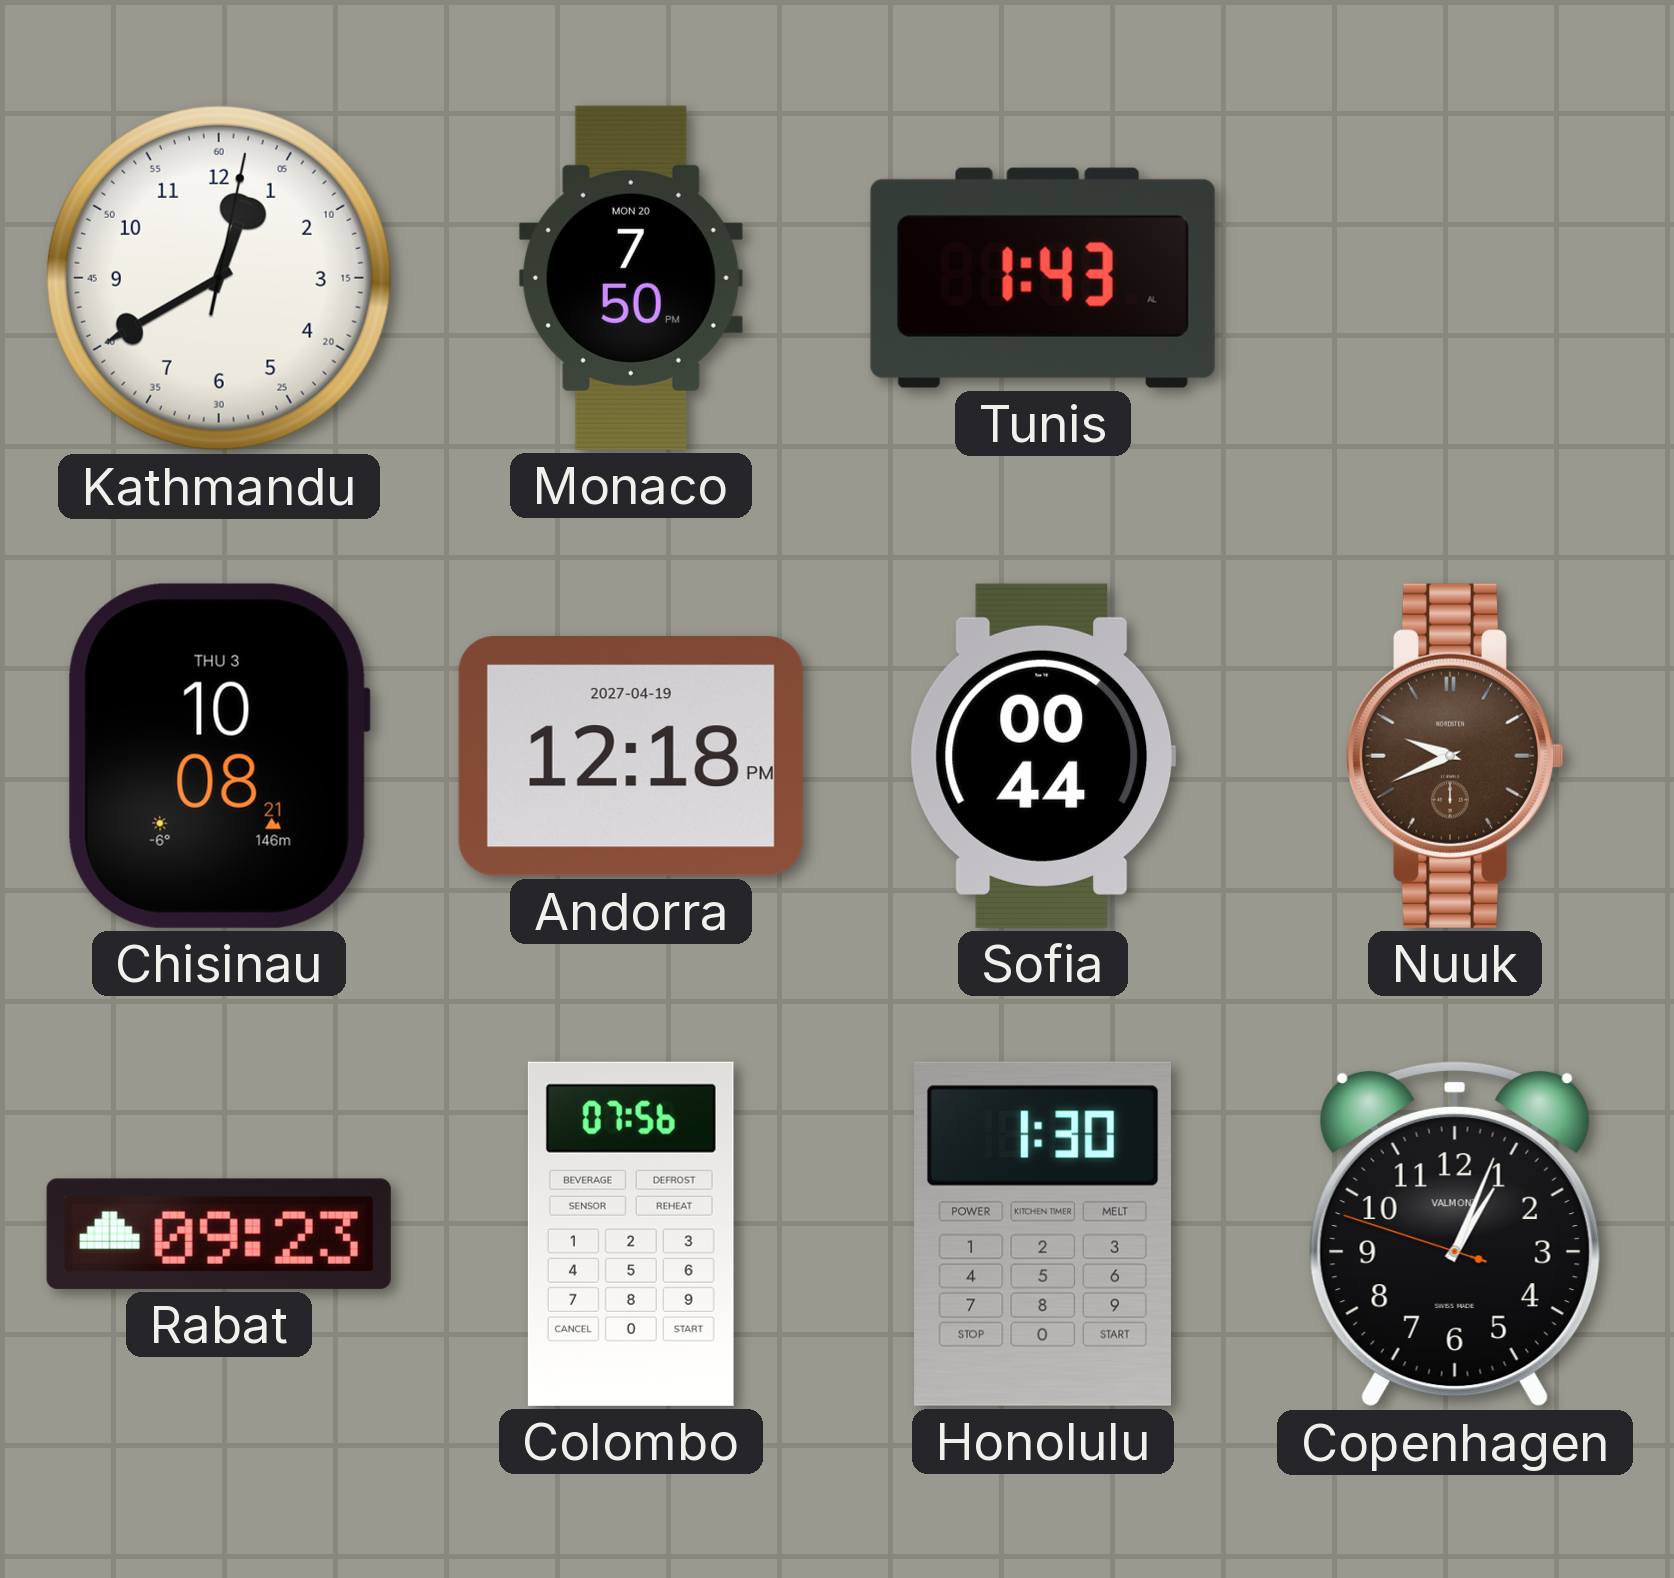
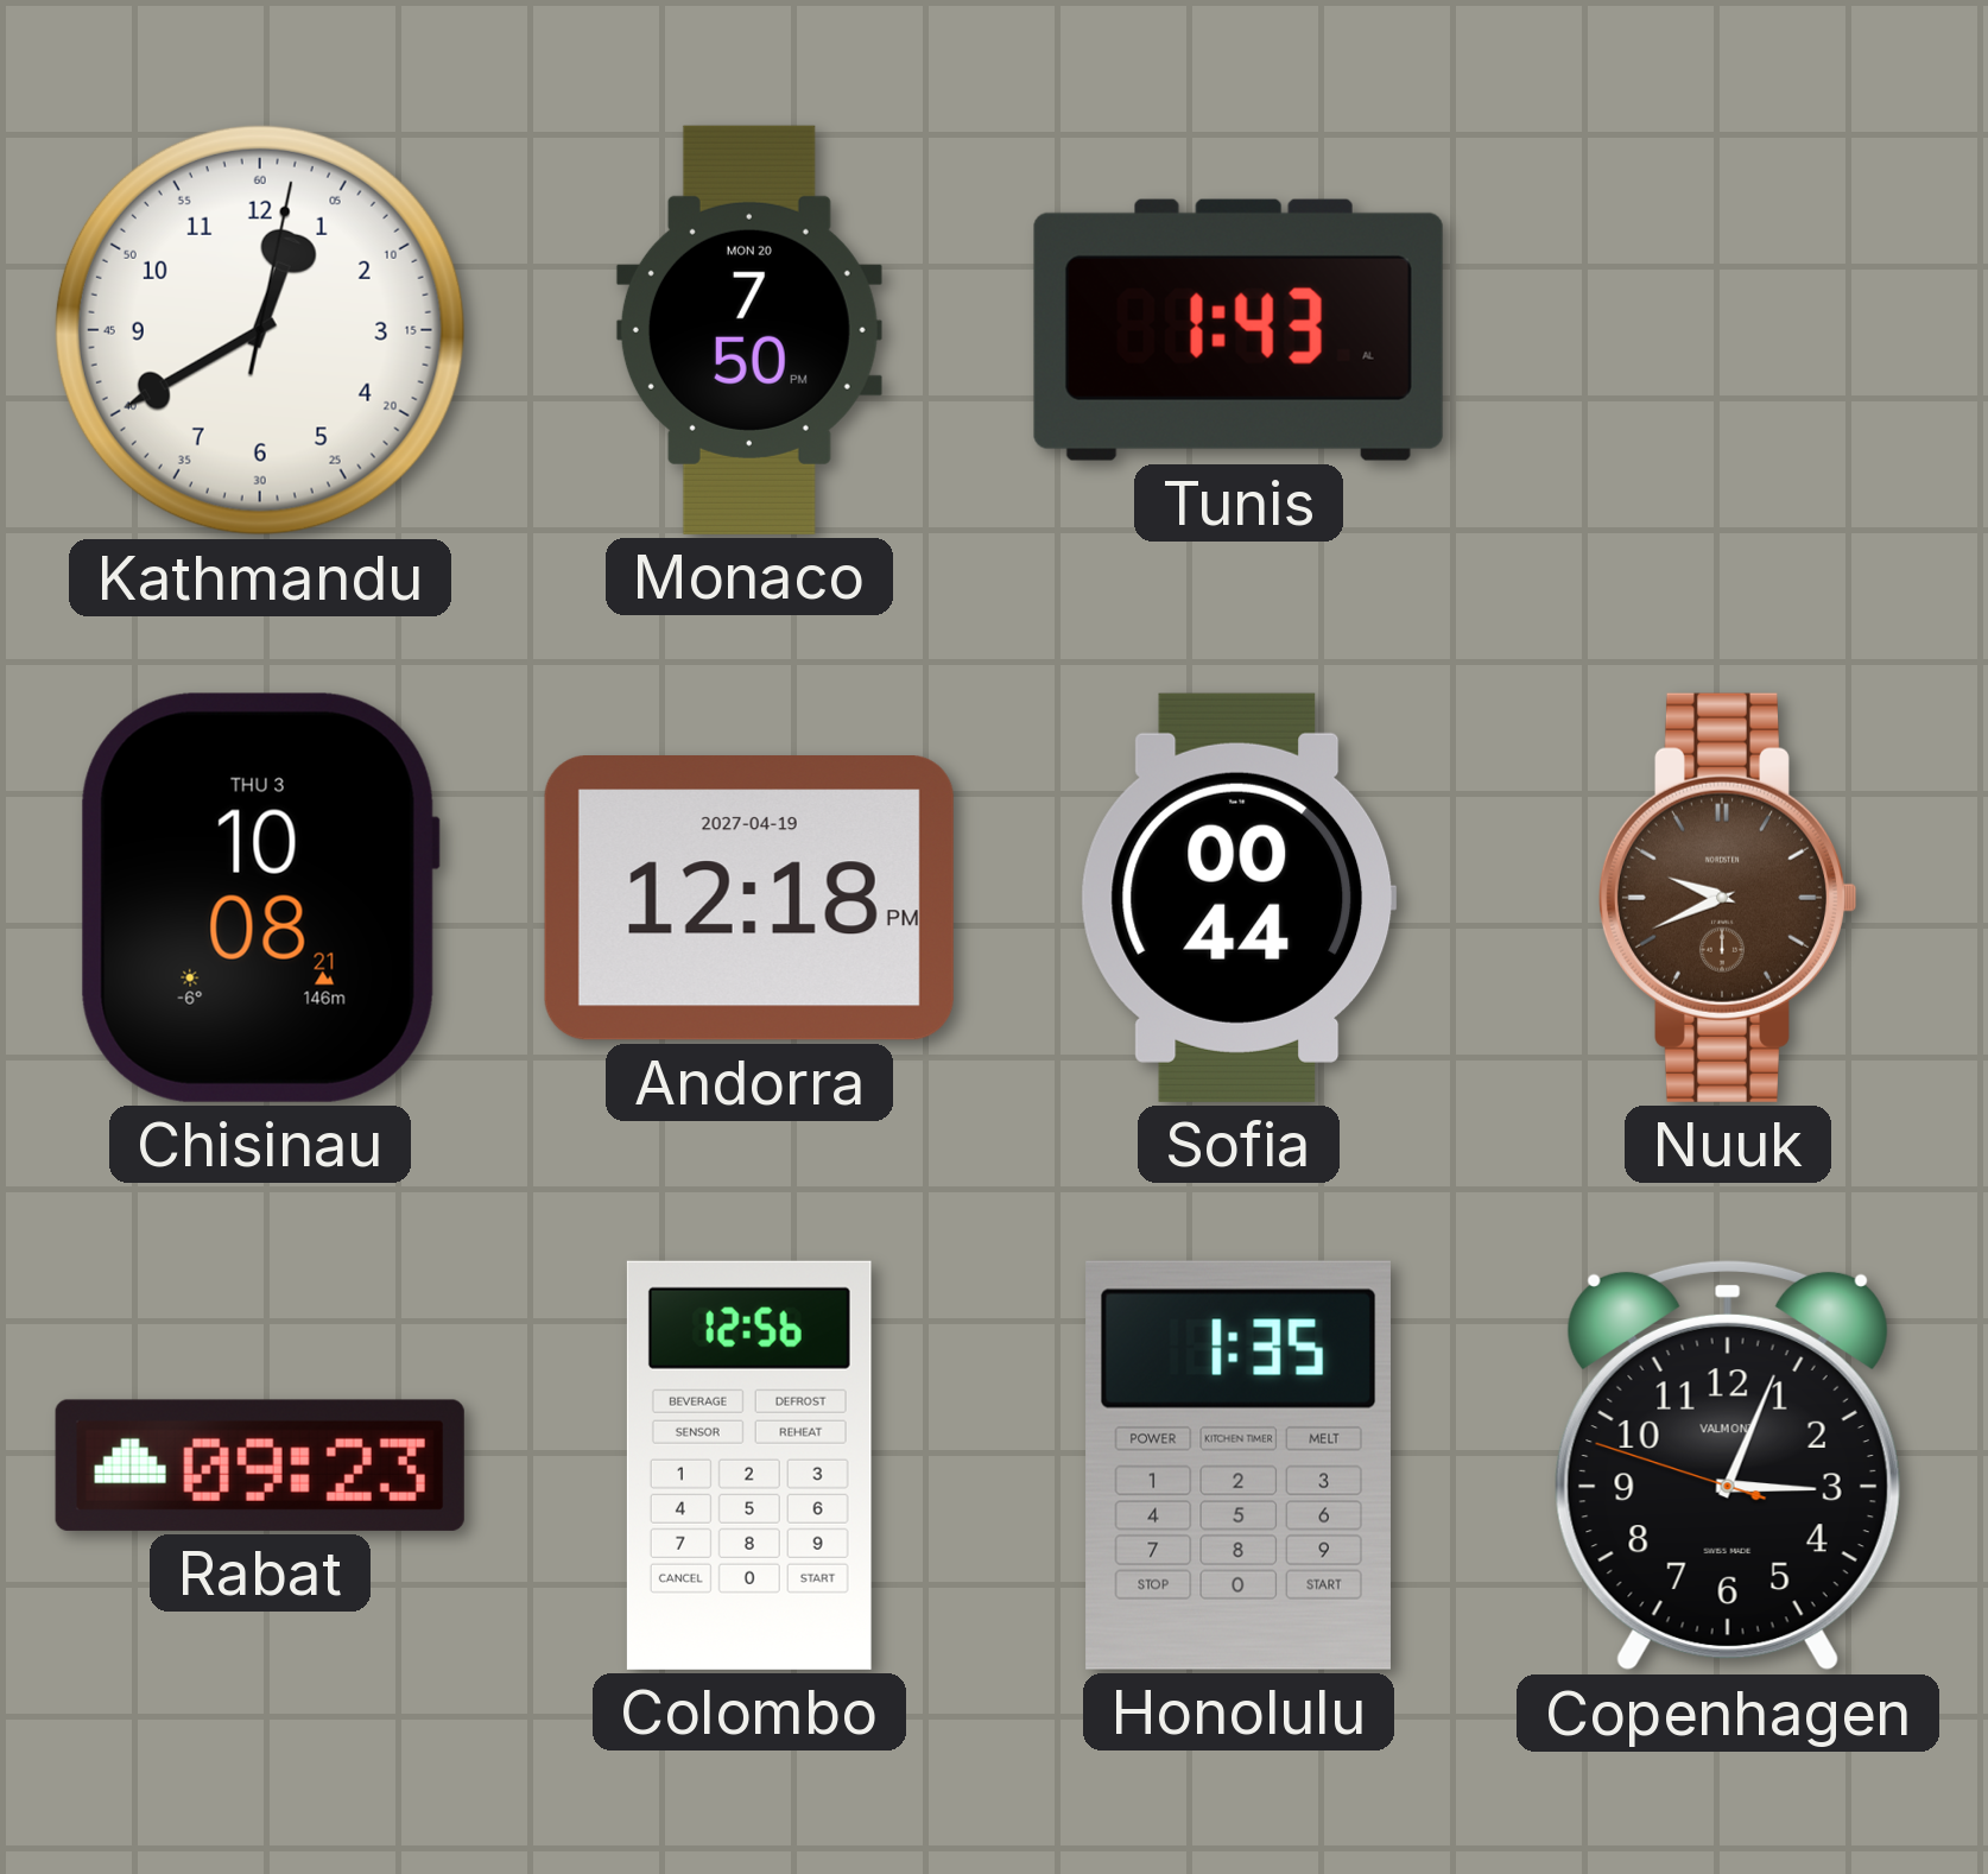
Colombo: 07:56 -> 12:56
Honolulu: 1:30 -> 1:35
Copenhagen: 1:03 -> 3:03
